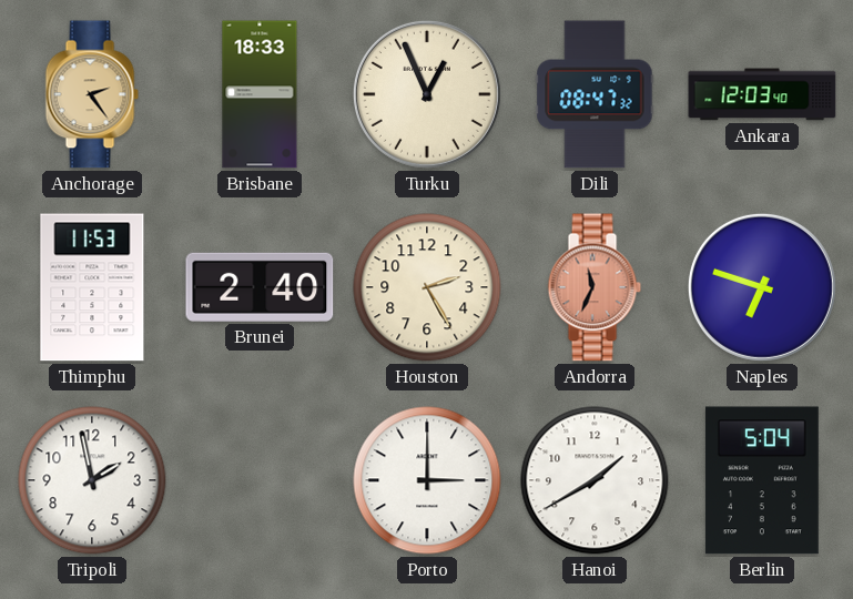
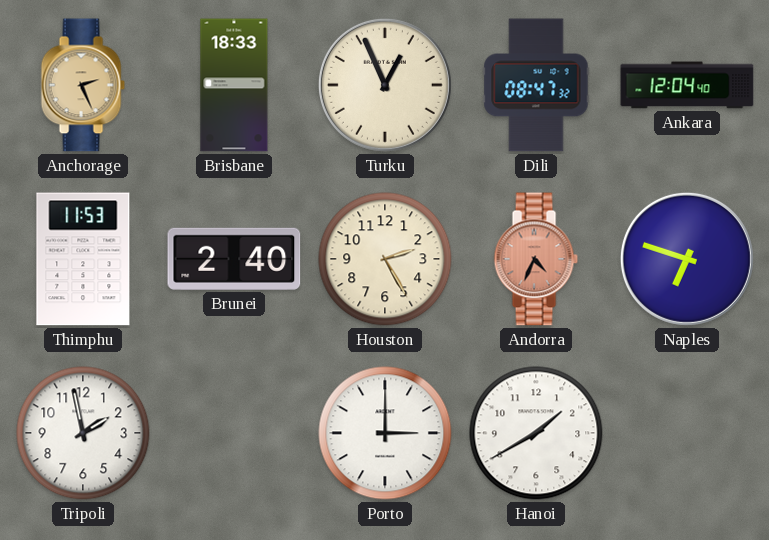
Anchorage: 2:24 -> 2:26
Ankara: 12:03 -> 12:04
Andorra: 11:34 -> 4:34
Berlin: 5:04 -> none
